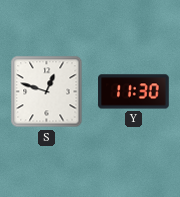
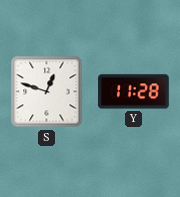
Y: 11:30 -> 11:28
